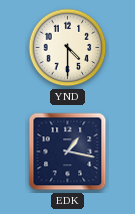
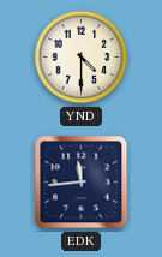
EDK: 1:17 -> 11:44
